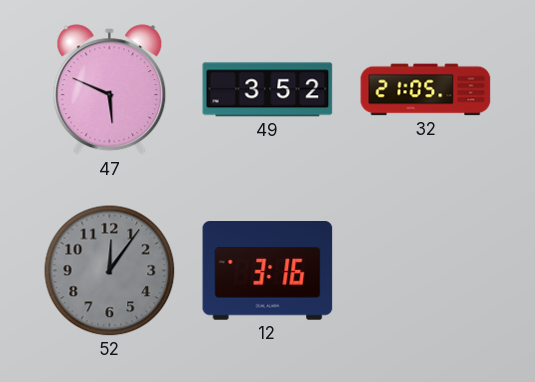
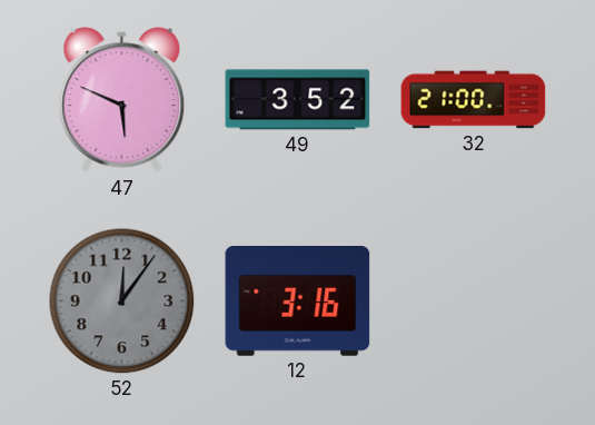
32: 21:05 -> 21:00
